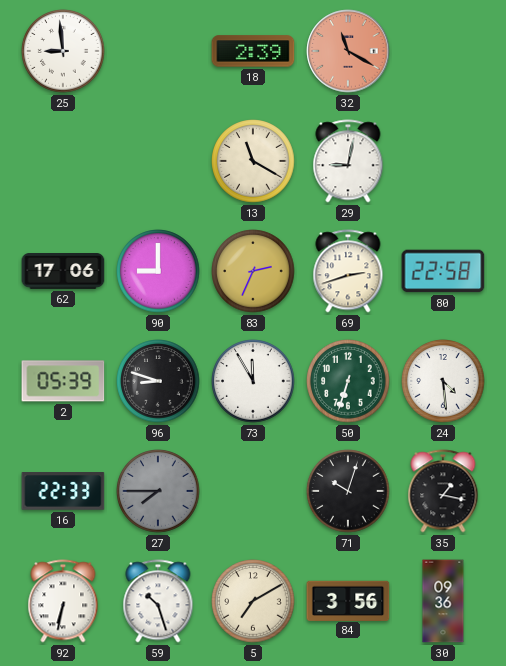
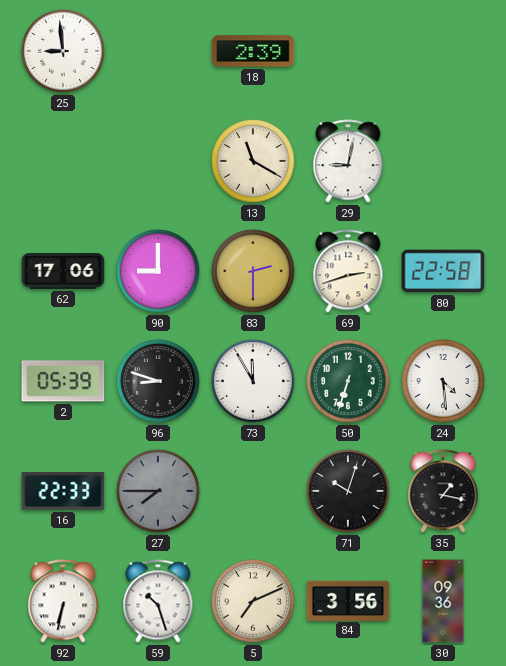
32: 11:20 -> none
83: 2:34 -> 2:30
5: 7:10 -> 7:11
